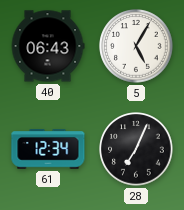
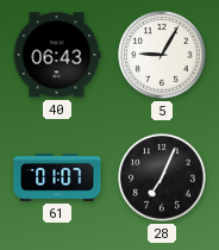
5: 5:05 -> 9:05
61: 12:34 -> 01:07
